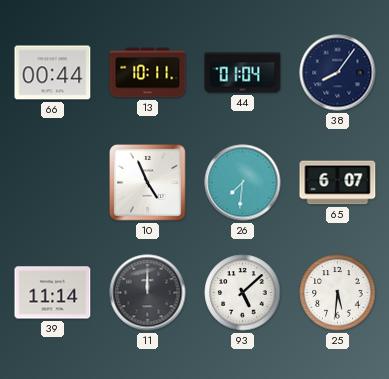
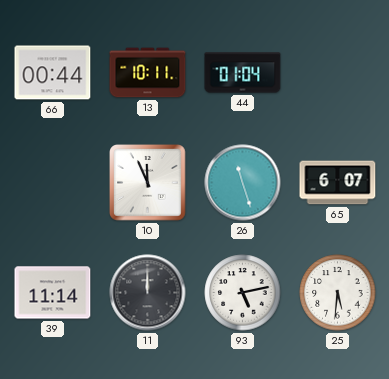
38: 8:06 -> none
10: 4:56 -> 11:56
26: 7:31 -> 11:27
93: 5:08 -> 5:13
